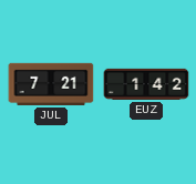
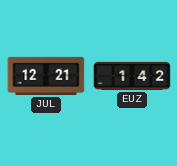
JUL: 7:21 -> 12:21
